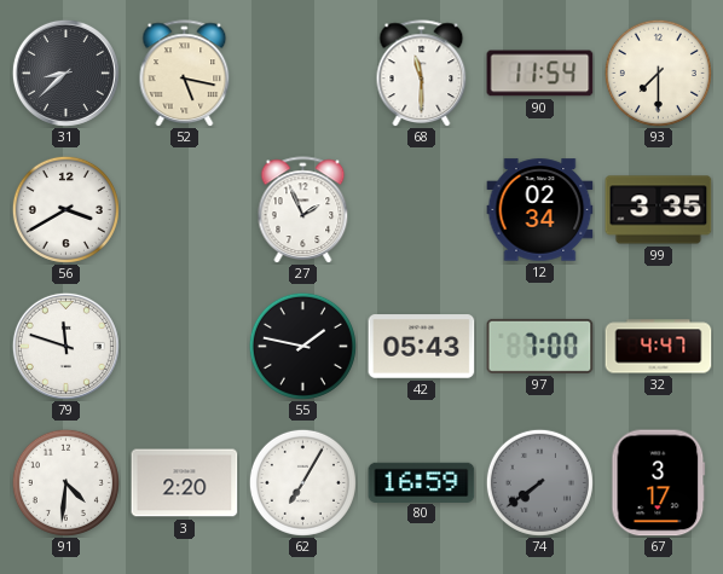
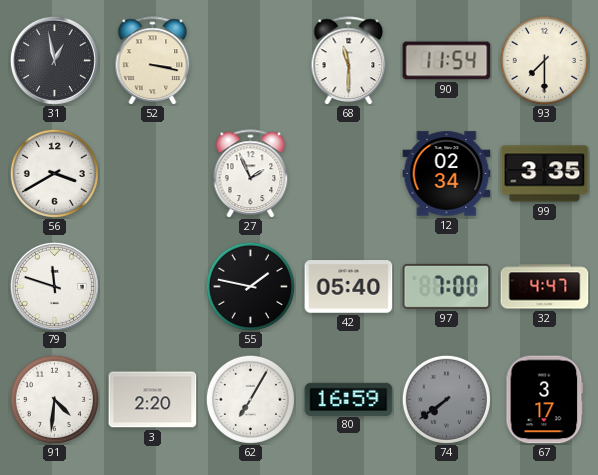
31: 8:38 -> 12:58
52: 5:17 -> 3:17
42: 05:43 -> 05:40
